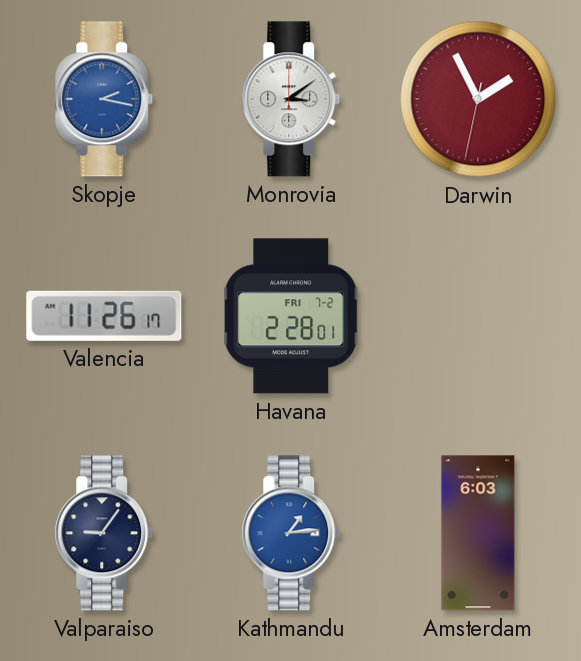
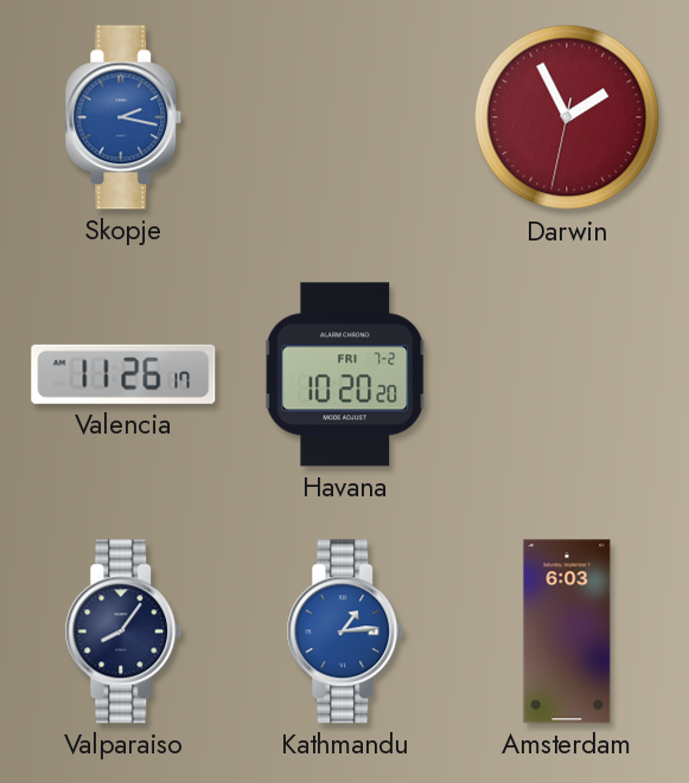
Monrovia: 3:09 -> none
Havana: 2:28 -> 10:20
Valparaiso: 9:06 -> 8:06
